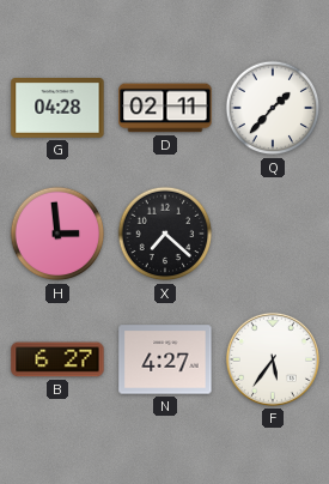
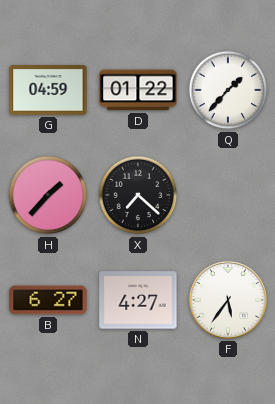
G: 04:28 -> 04:59
D: 02:11 -> 01:22
H: 2:59 -> 1:37
